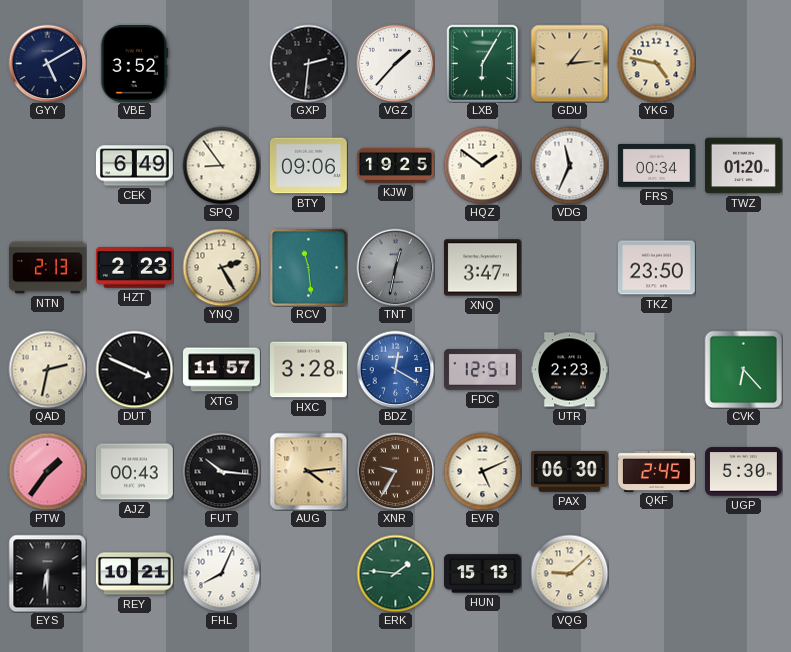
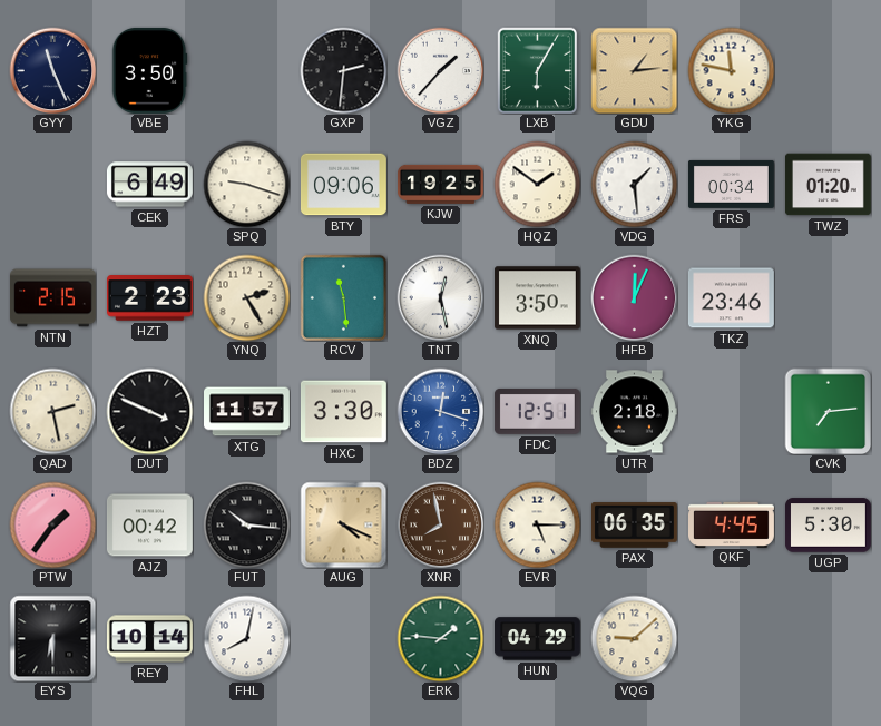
GYY: 5:10 -> 11:26
VBE: 3:52 -> 3:50
YKG: 4:47 -> 11:47
SPQ: 8:54 -> 9:18
VDG: 11:34 -> 1:29
NTN: 2:13 -> 2:15
TNT: 12:32 -> 12:28
TNT dial: grey -> white
XNQ: 3:47 -> 3:50
HFB: none -> 12:04
TKZ: 23:50 -> 23:46
QAD: 2:32 -> 2:28
HXC: 3:28 -> 3:30
BDZ: 12:20 -> 12:18
UTR: 2:23 -> 2:18
CVK: 6:23 -> 7:14
AJZ: 00:43 -> 00:42
AUG: 4:14 -> 4:19
XNR: 9:35 -> 7:58
EVR: 5:11 -> 5:15
PAX: 06:30 -> 06:35
QKF: 2:45 -> 4:45
REY: 10:21 -> 10:14
FHL: 8:04 -> 8:02
HUN: 15:13 -> 04:29
